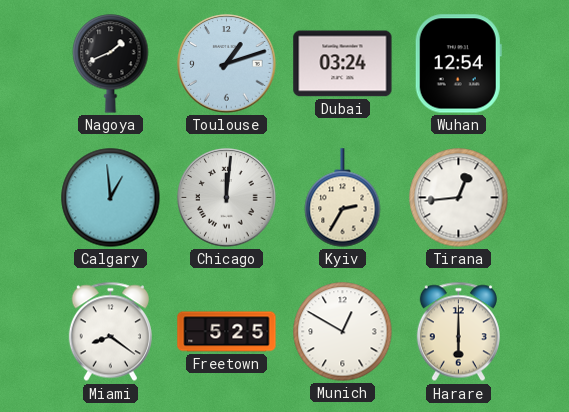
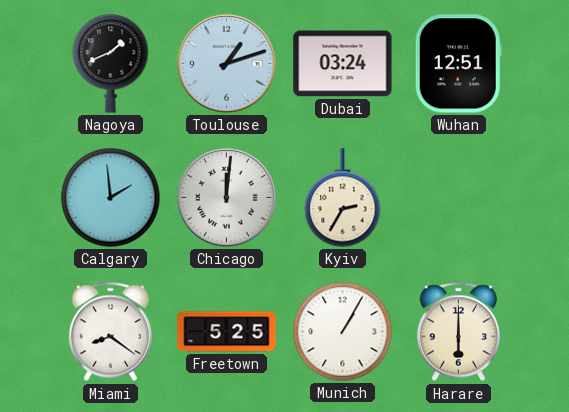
Wuhan: 12:54 -> 12:51
Calgary: 12:59 -> 1:59
Tirana: 12:44 -> none
Munich: 12:50 -> 1:05
